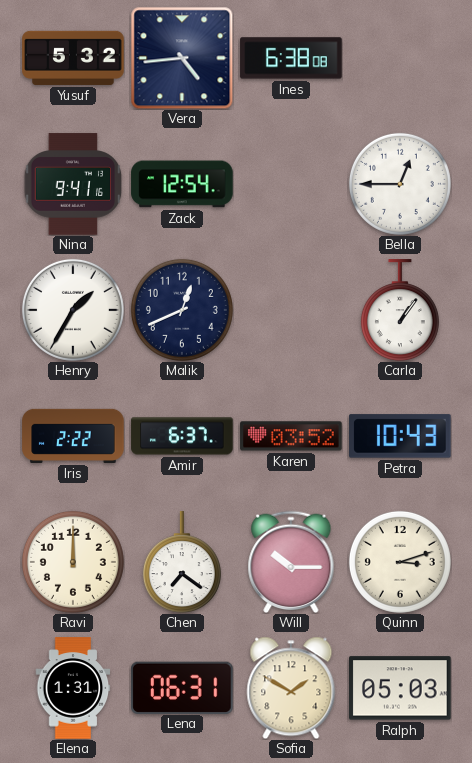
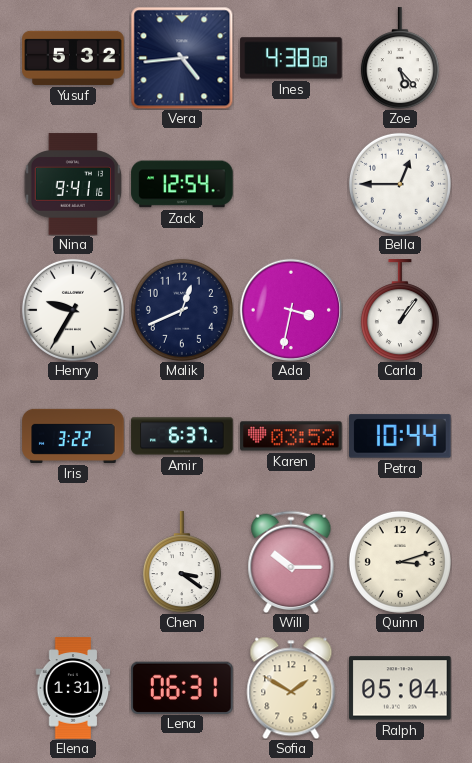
Ines: 6:38 -> 4:38
Zoe: none -> 5:23
Henry: 1:35 -> 9:35
Ada: none -> 3:32
Iris: 2:22 -> 3:22
Petra: 10:43 -> 10:44
Ravi: 12:00 -> none
Chen: 7:21 -> 3:21
Ralph: 05:03 -> 05:04
